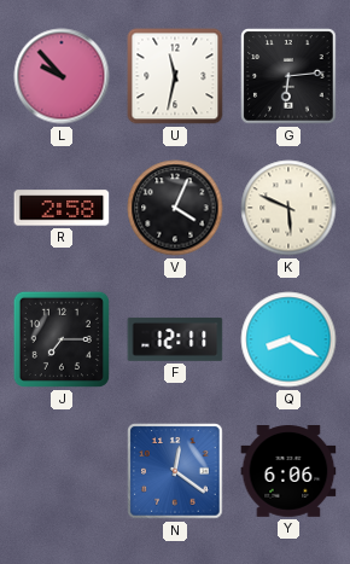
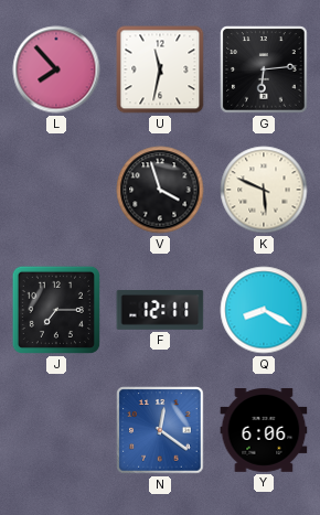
L: 9:53 -> 7:53
R: 2:58 -> none
V: 4:04 -> 3:57
